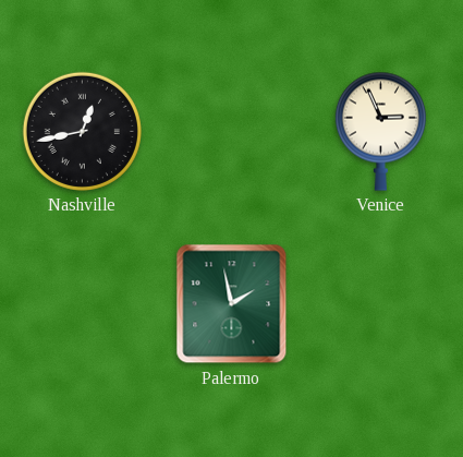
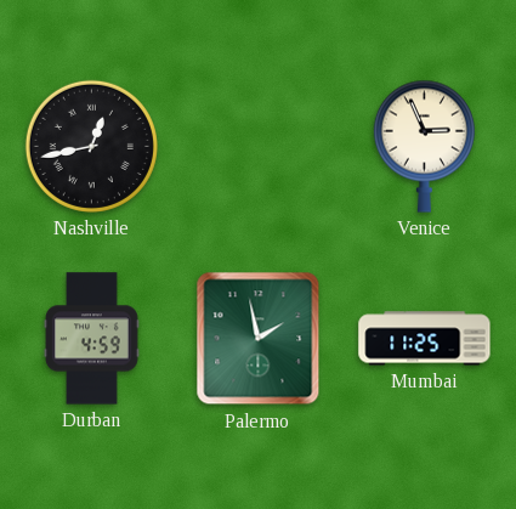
Durban: none -> 4:59
Mumbai: none -> 11:25
